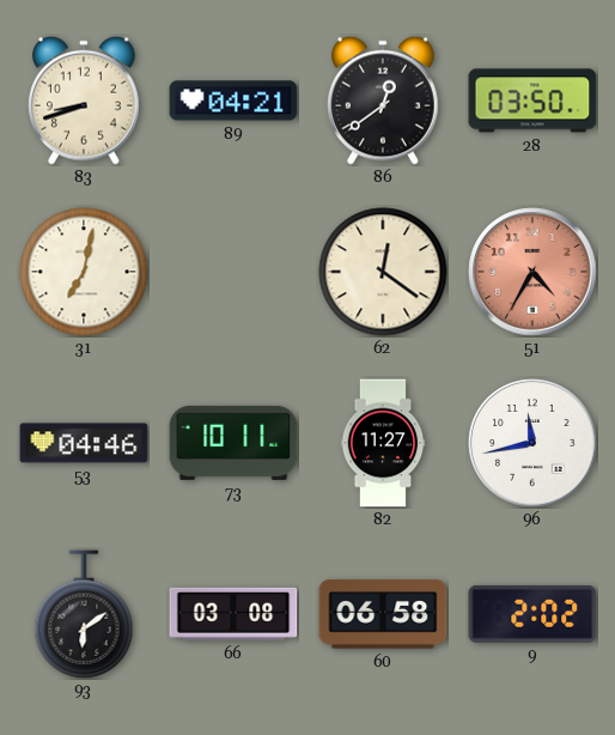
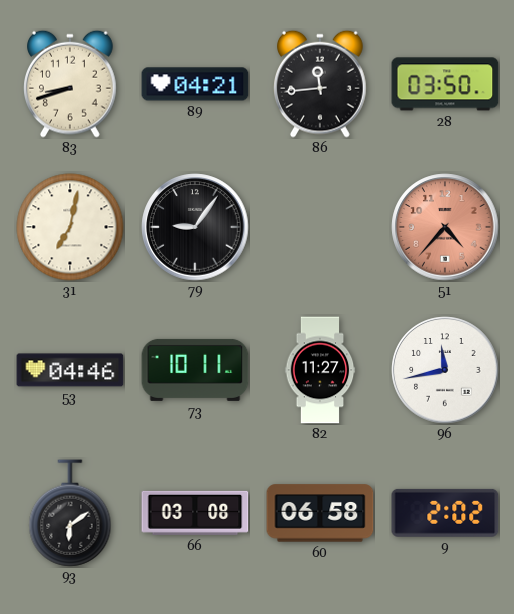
86: 12:39 -> 11:44
79: none -> 9:06
62: 12:21 -> none
51: 4:35 -> 4:37
